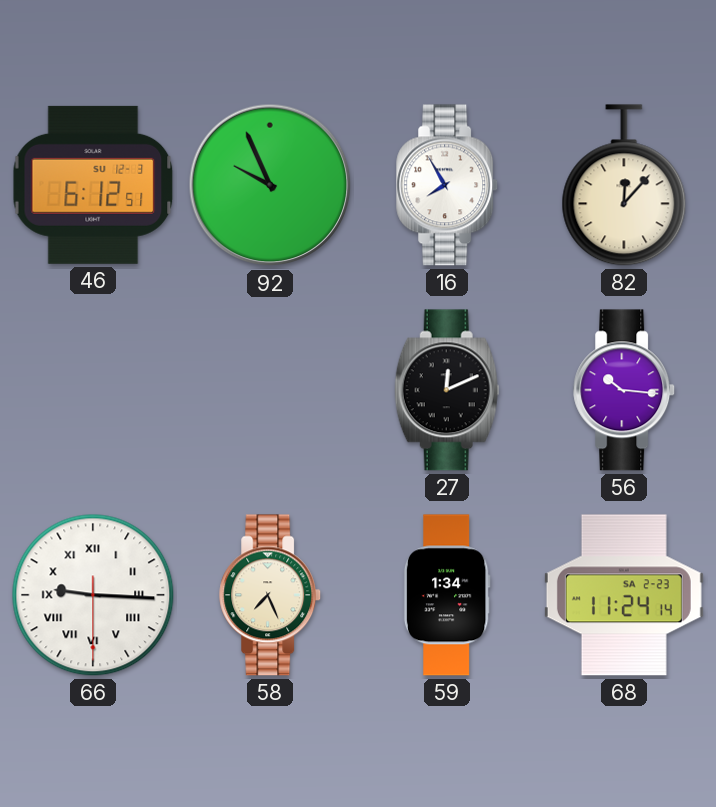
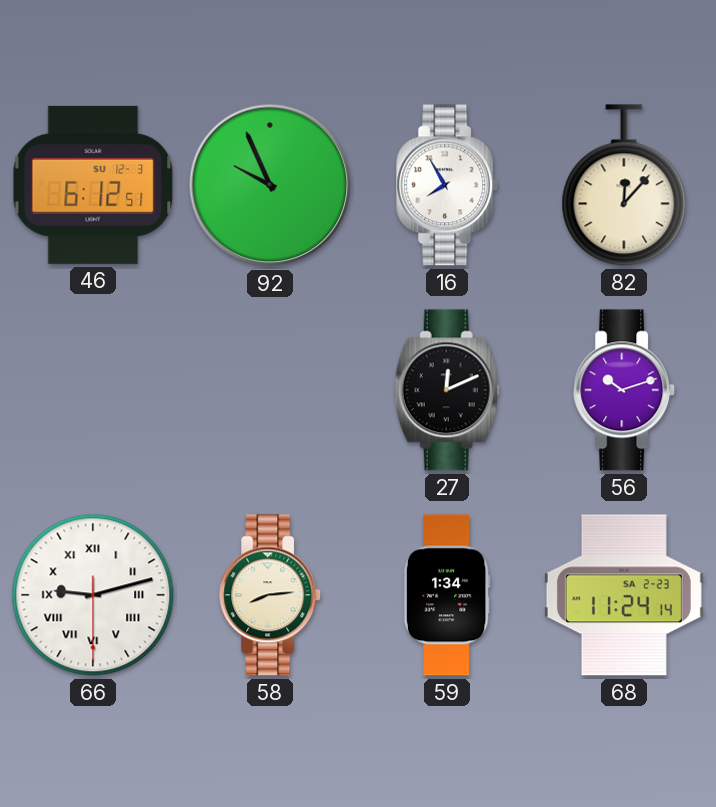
56: 10:16 -> 10:12
66: 9:15 -> 9:12
58: 7:26 -> 8:14
